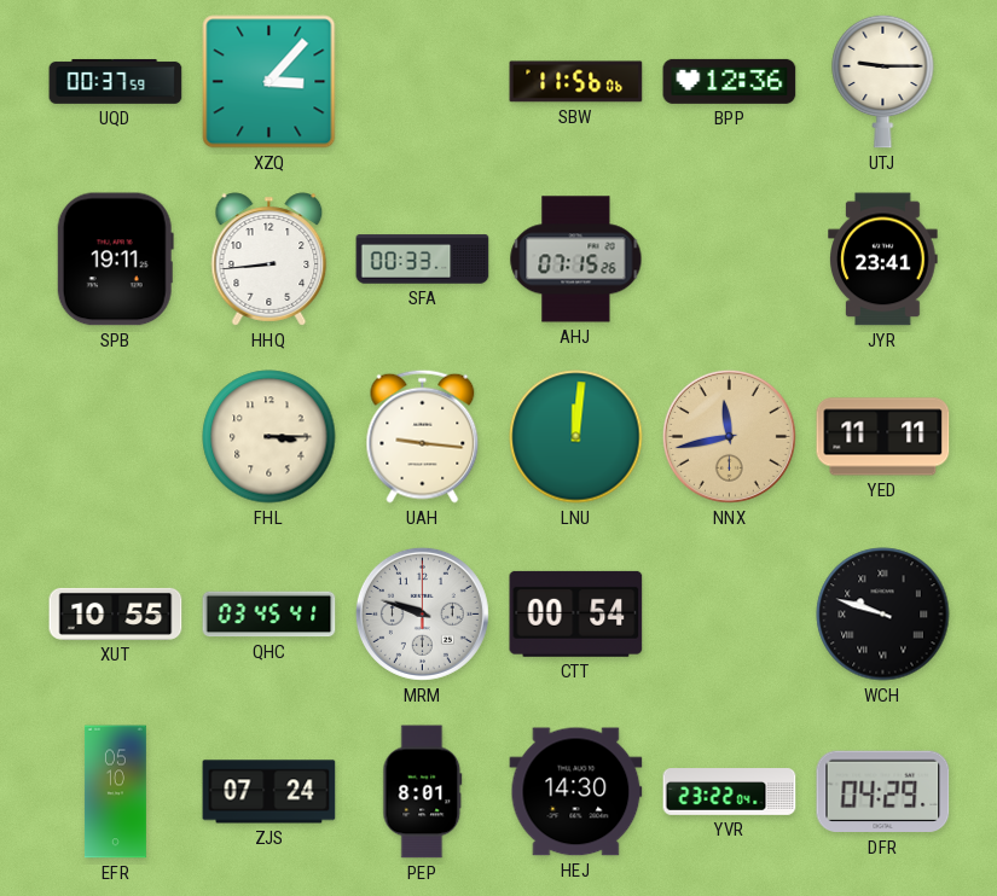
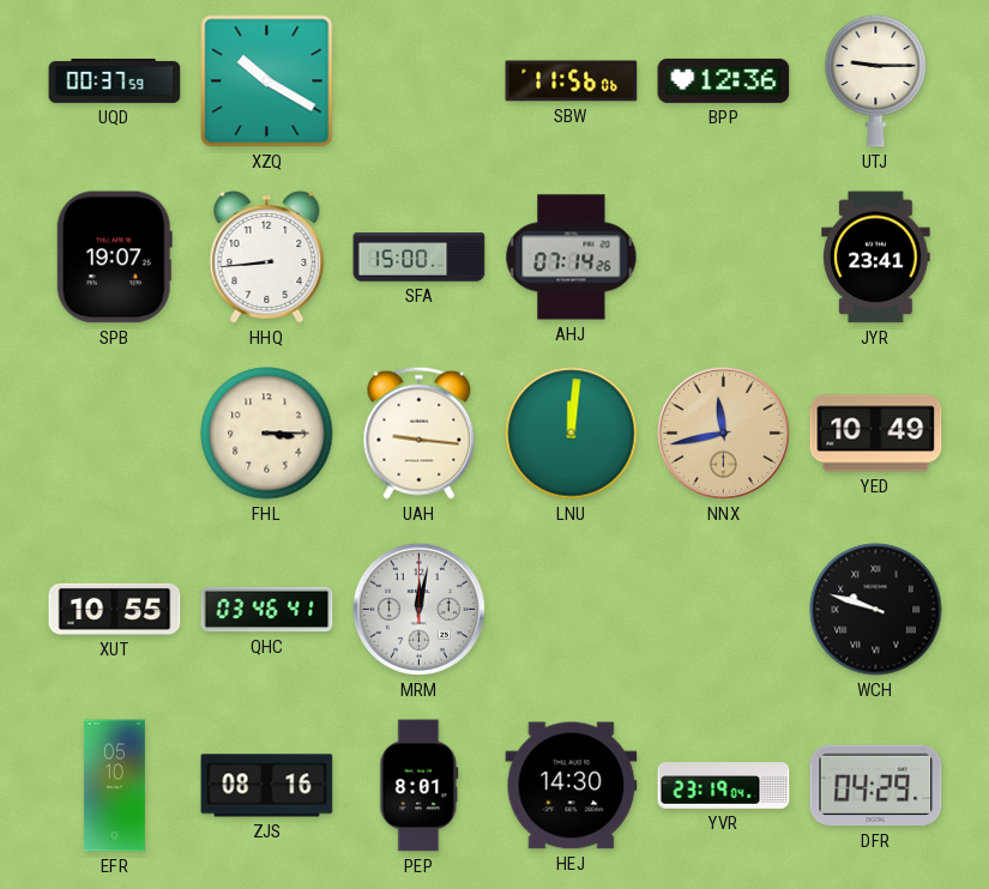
XZQ: 3:07 -> 10:20
SPB: 19:11 -> 19:07
SFA: 00:33 -> 15:00
AHJ: 07:15 -> 07:14
YED: 11:11 -> 10:49
QHC: 03:45 -> 03:46
MRM: 9:48 -> 12:02
CTT: 00:54 -> none
ZJS: 07:24 -> 08:16
YVR: 23:22 -> 23:19
